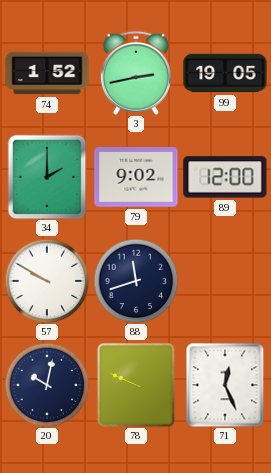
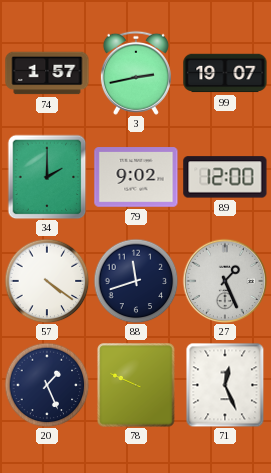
74: 1:52 -> 1:57
99: 19:05 -> 19:07
57: 9:50 -> 4:21
27: none -> 1:26
20: 10:02 -> 1:26
